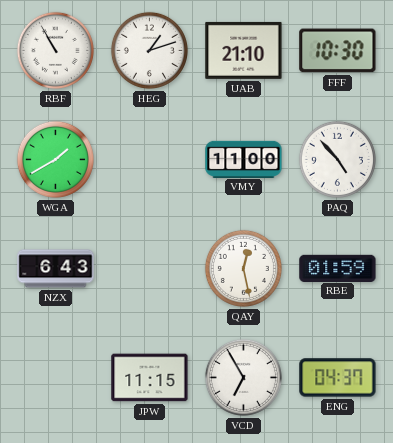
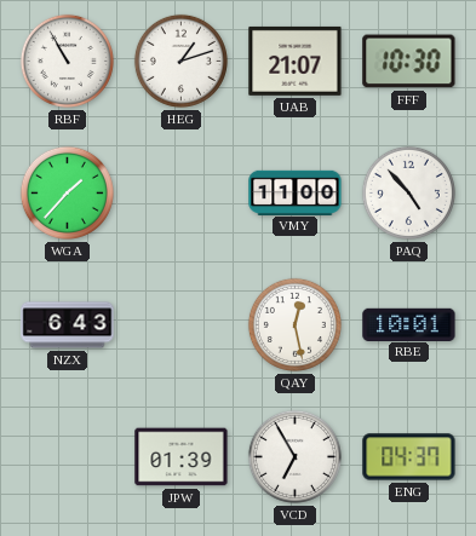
UAB: 21:10 -> 21:07
WGA: 1:40 -> 1:37
RBE: 01:59 -> 10:01
JPW: 11:15 -> 01:39
